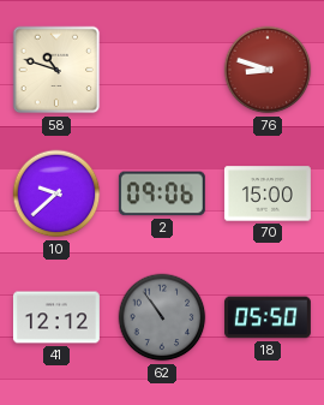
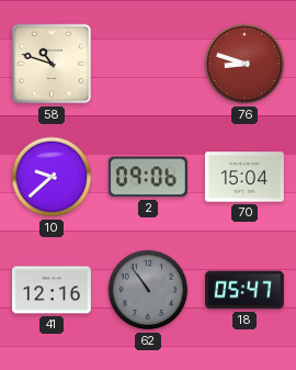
70: 15:00 -> 15:04
41: 12:12 -> 12:16
18: 05:50 -> 05:47
